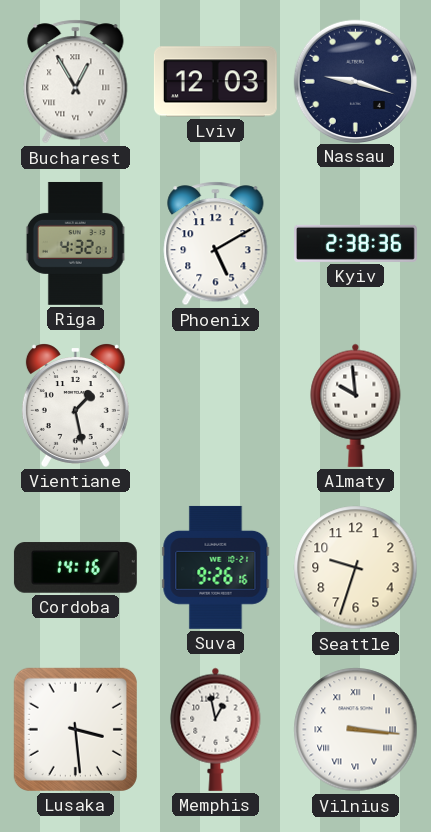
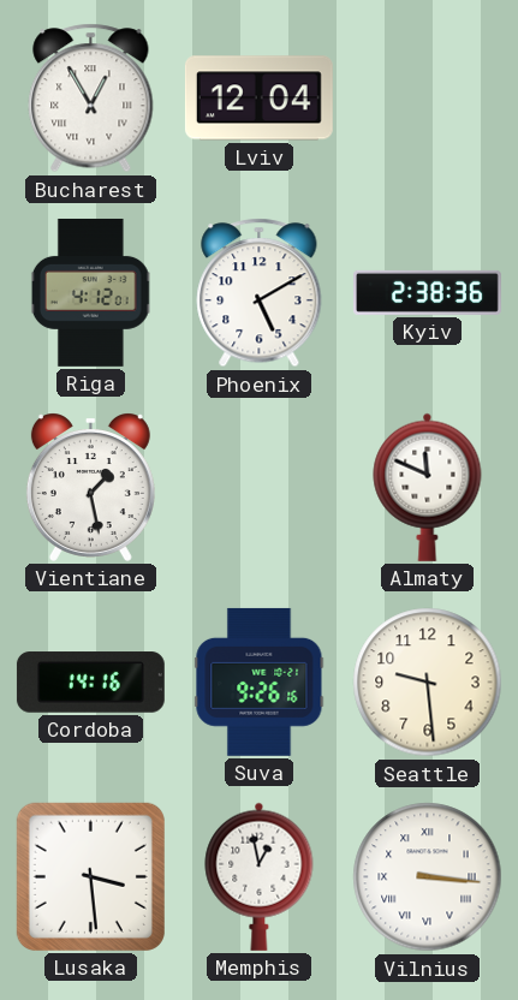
Lviv: 12:03 -> 12:04
Nassau: 9:18 -> none
Riga: 4:32 -> 4:12
Almaty: 9:59 -> 11:49
Seattle: 9:33 -> 9:29
